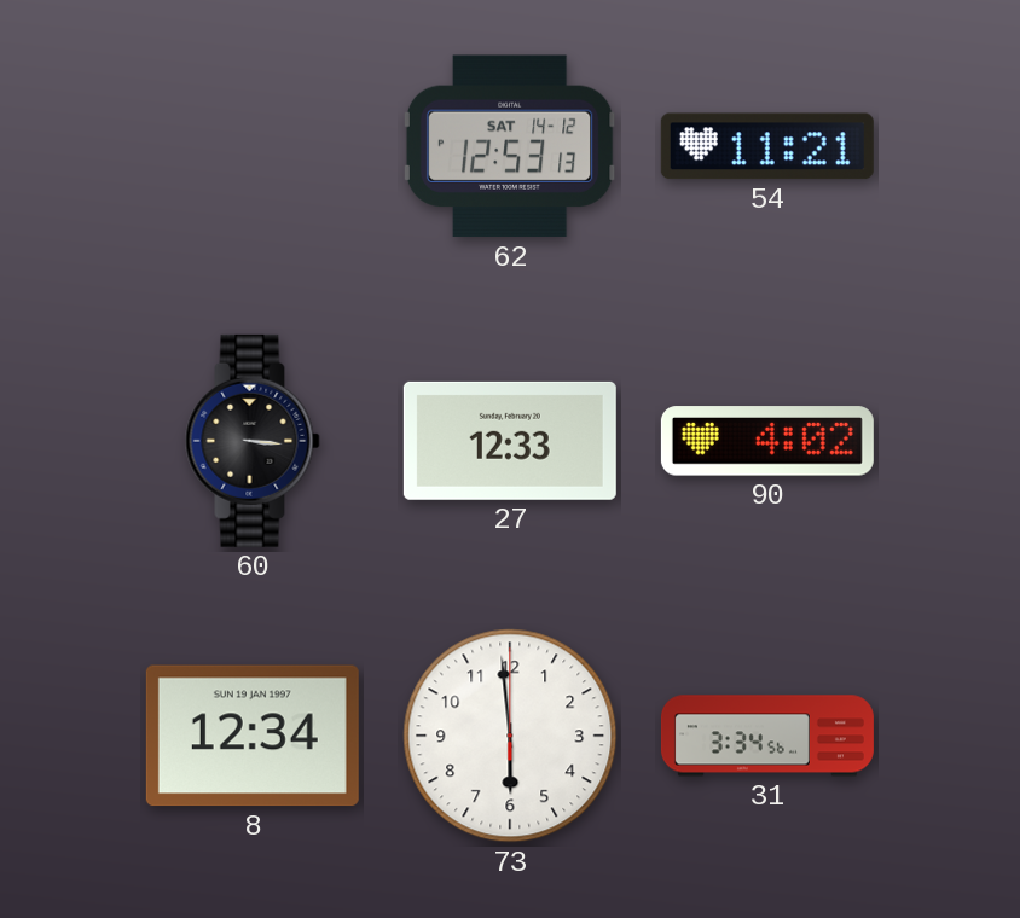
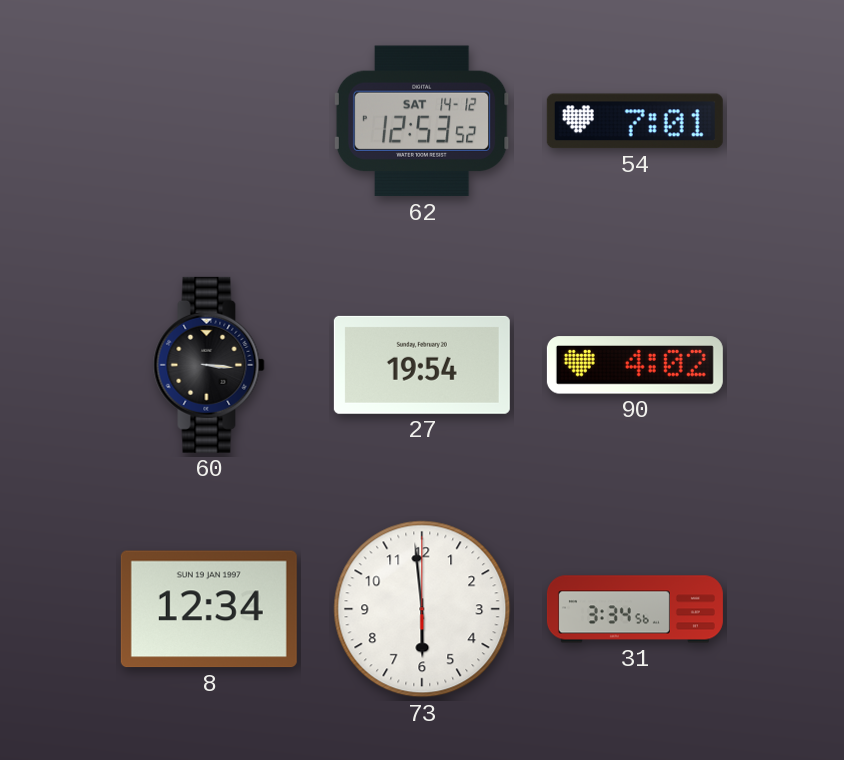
62: 12:53:13 -> 12:53:52
54: 11:21 -> 7:01
27: 12:33 -> 19:54
